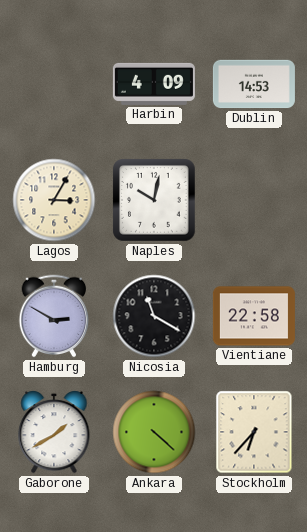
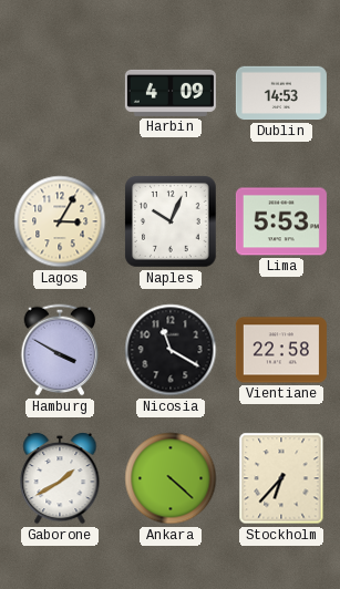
Naples: 10:02 -> 10:04
Lima: none -> 5:53
Hamburg: 2:50 -> 3:50
